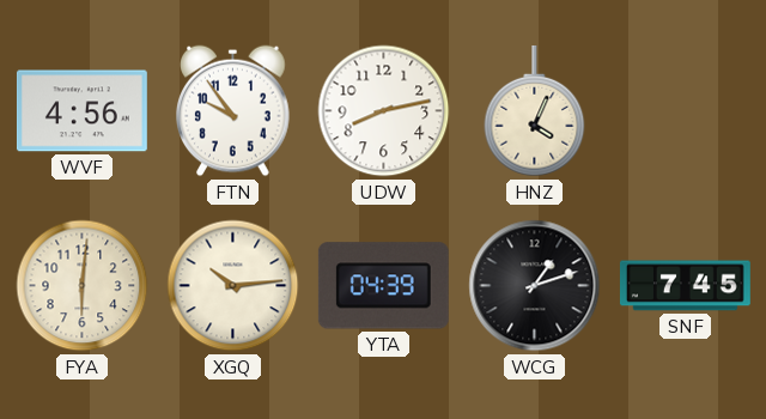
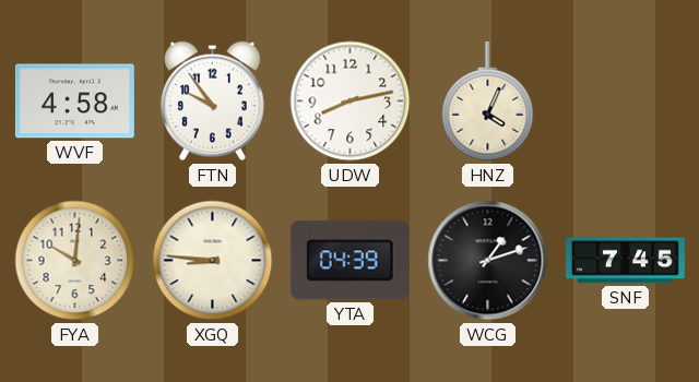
WVF: 4:56 -> 4:58
FYA: 6:01 -> 10:01
XGQ: 10:14 -> 8:46
